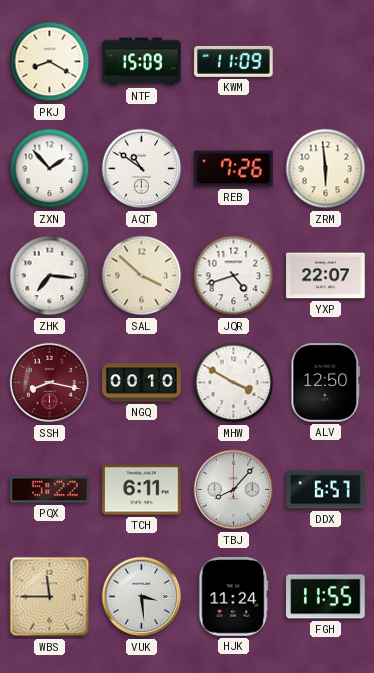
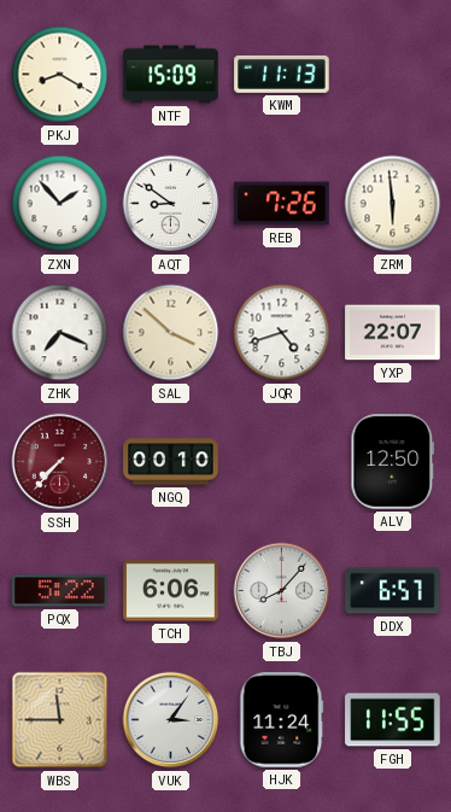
KWM: 11:09 -> 11:13
AQT: 10:51 -> 8:51
ZHK: 7:16 -> 7:19
SSH: 8:17 -> 7:37
MHW: 3:50 -> none
TCH: 6:11 -> 6:06
VUK: 3:29 -> 3:06
